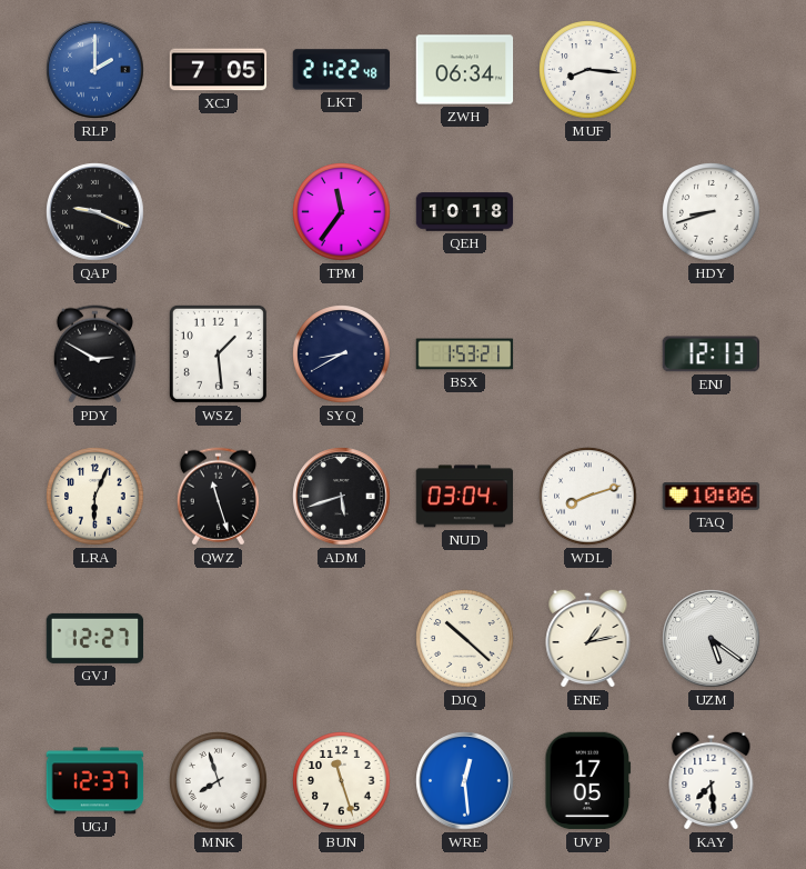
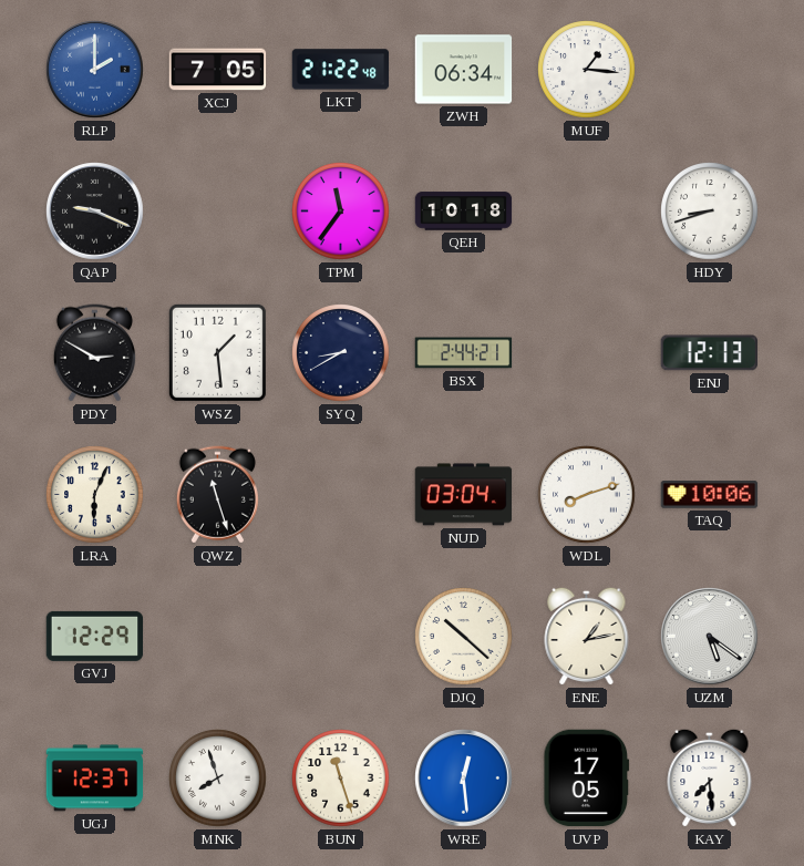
MUF: 8:16 -> 1:16
BSX: 1:53 -> 2:44
ADM: 5:42 -> none
GVJ: 12:27 -> 12:29
